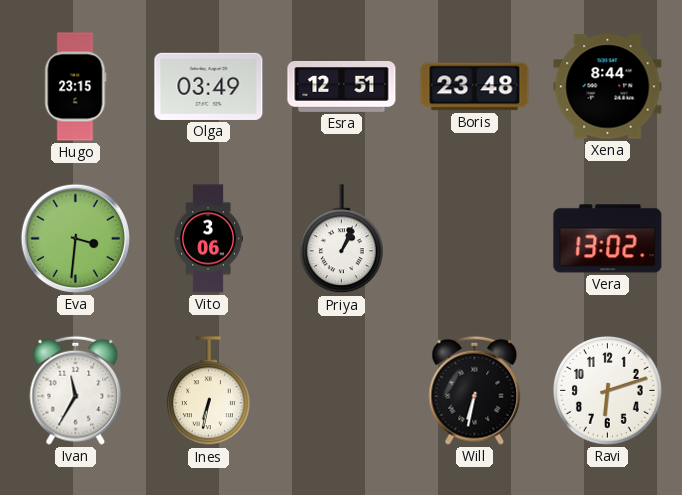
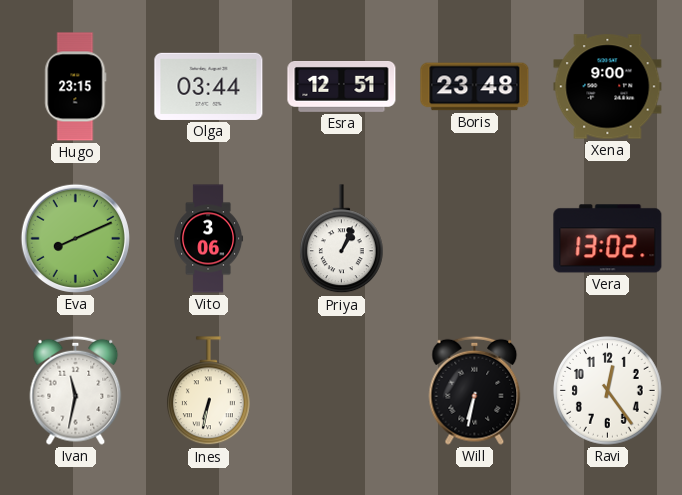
Olga: 03:49 -> 03:44
Xena: 8:44 -> 9:00
Eva: 3:31 -> 8:11
Ivan: 11:35 -> 11:32
Ravi: 6:12 -> 12:24
